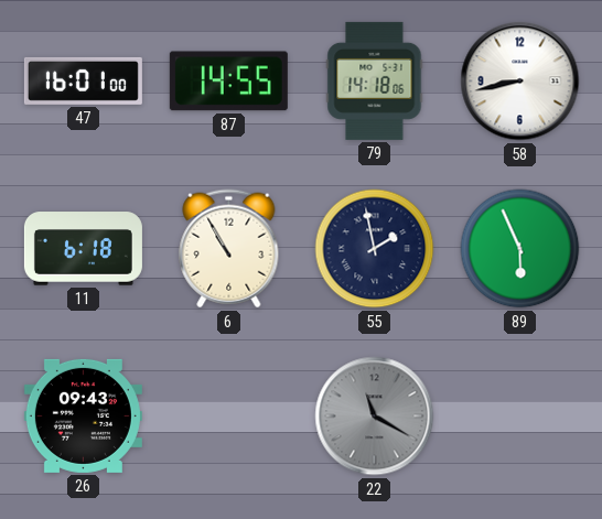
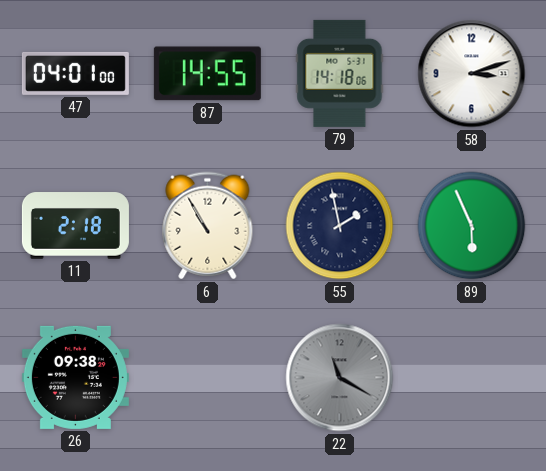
47: 16:01 -> 04:01
58: 8:43 -> 3:12
11: 6:18 -> 2:18
26: 09:43 -> 09:38
